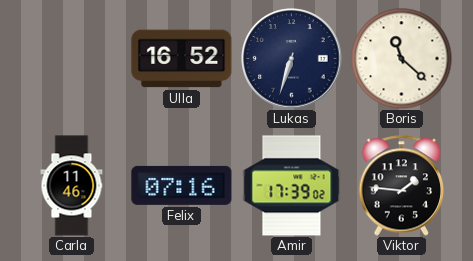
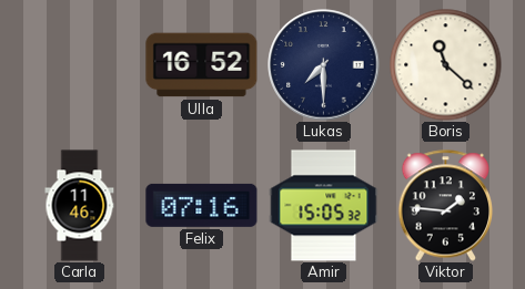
Lukas: 6:33 -> 7:30
Amir: 17:39 -> 15:05
